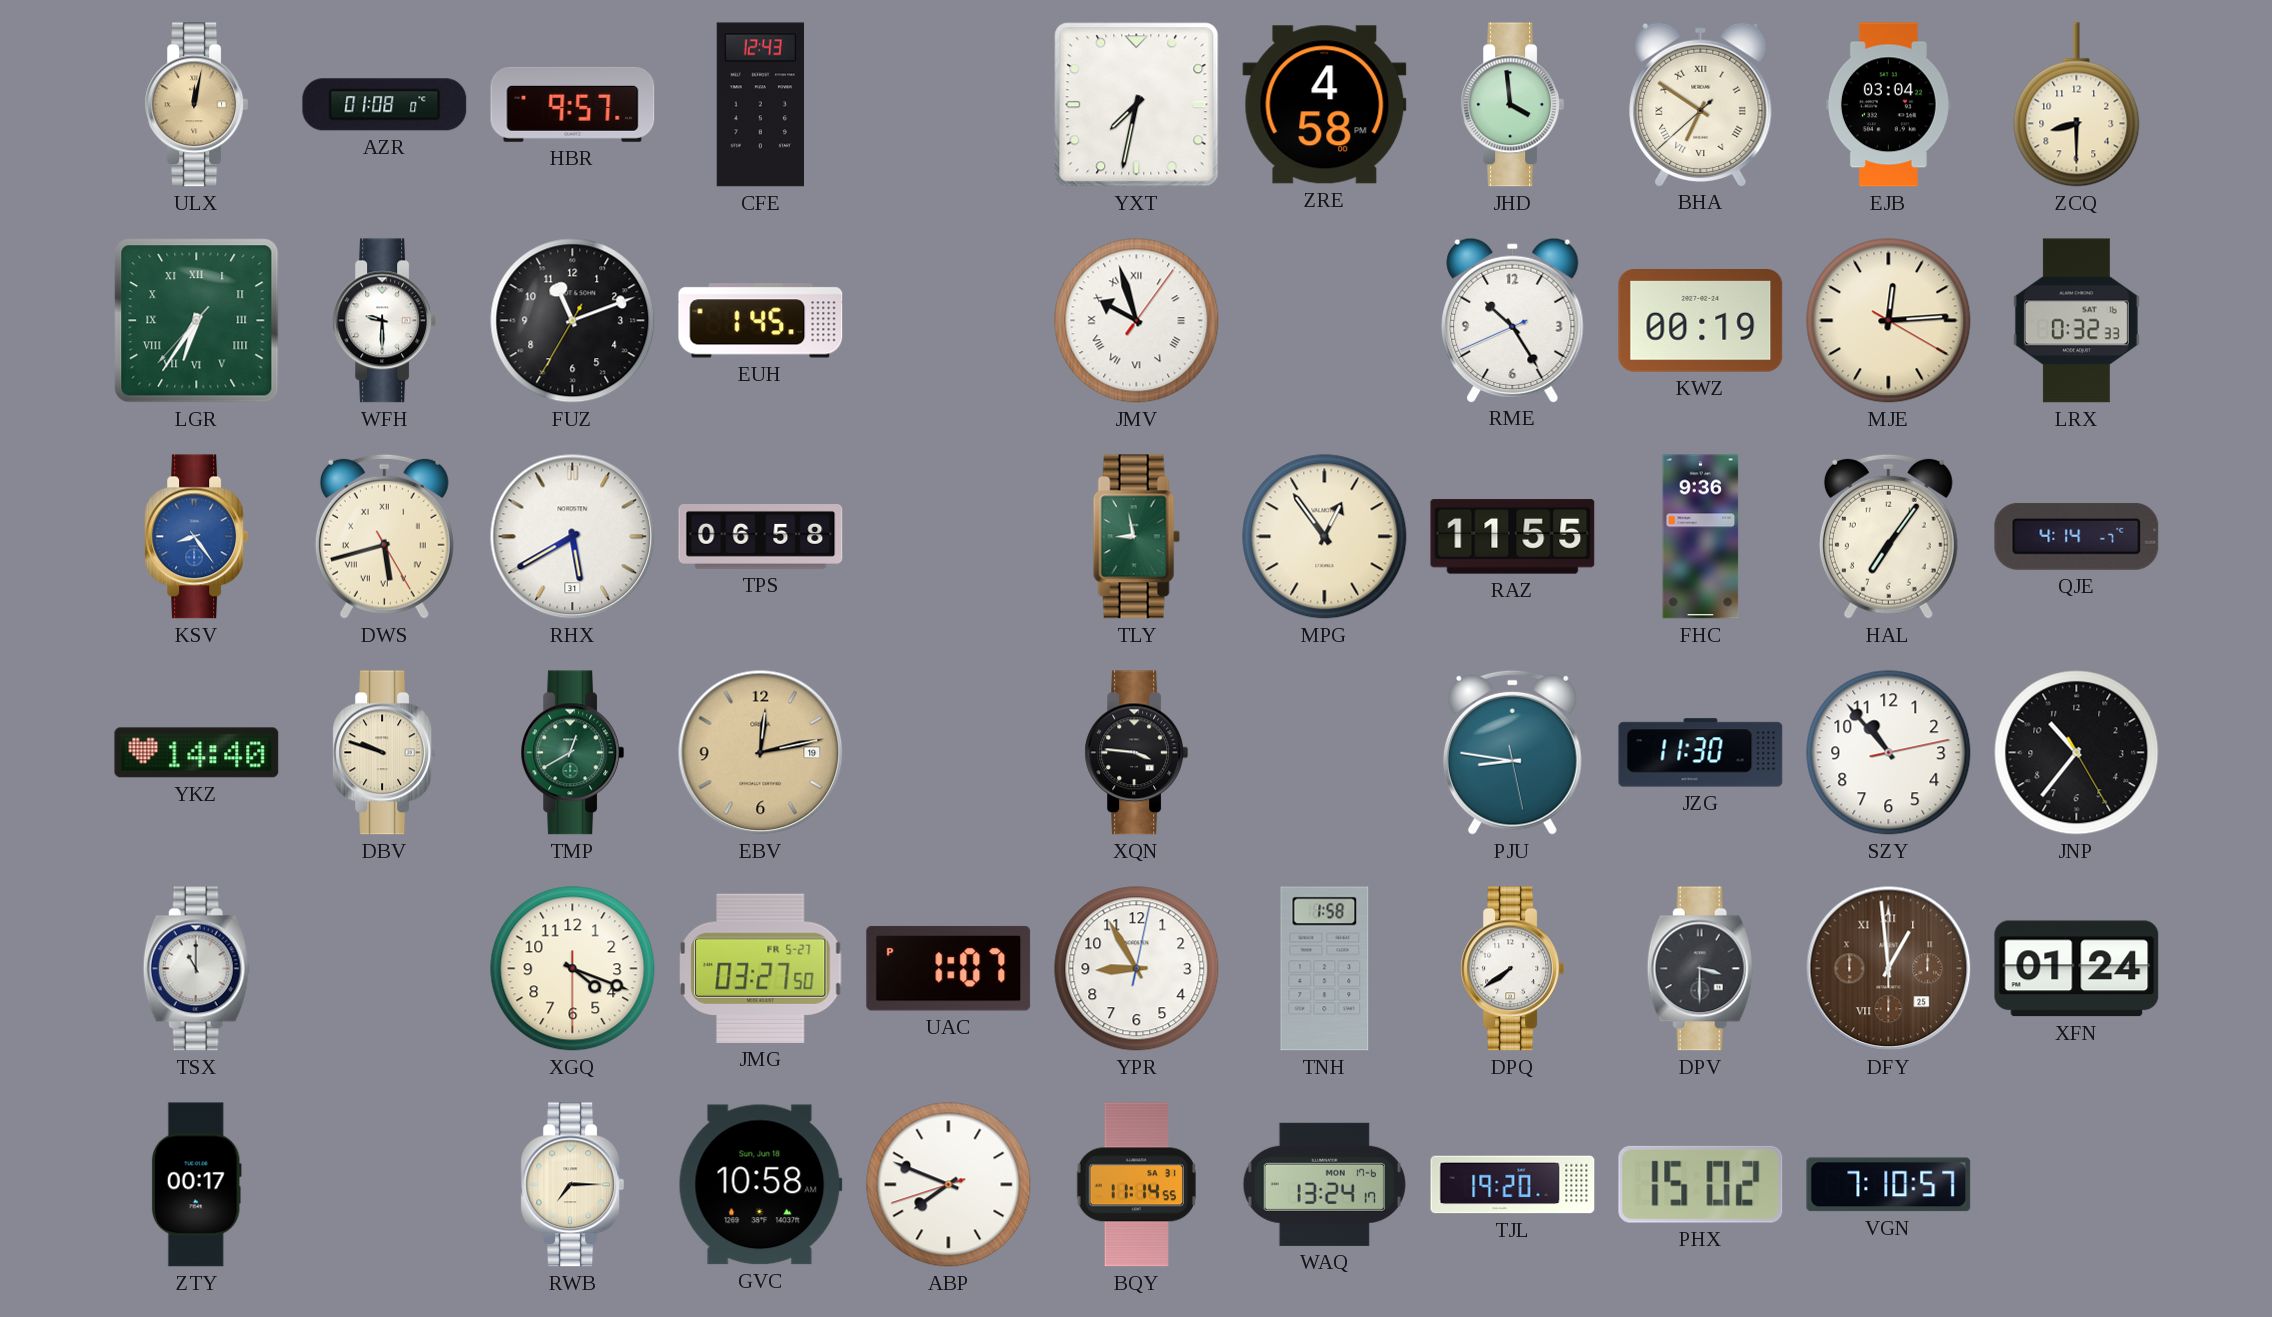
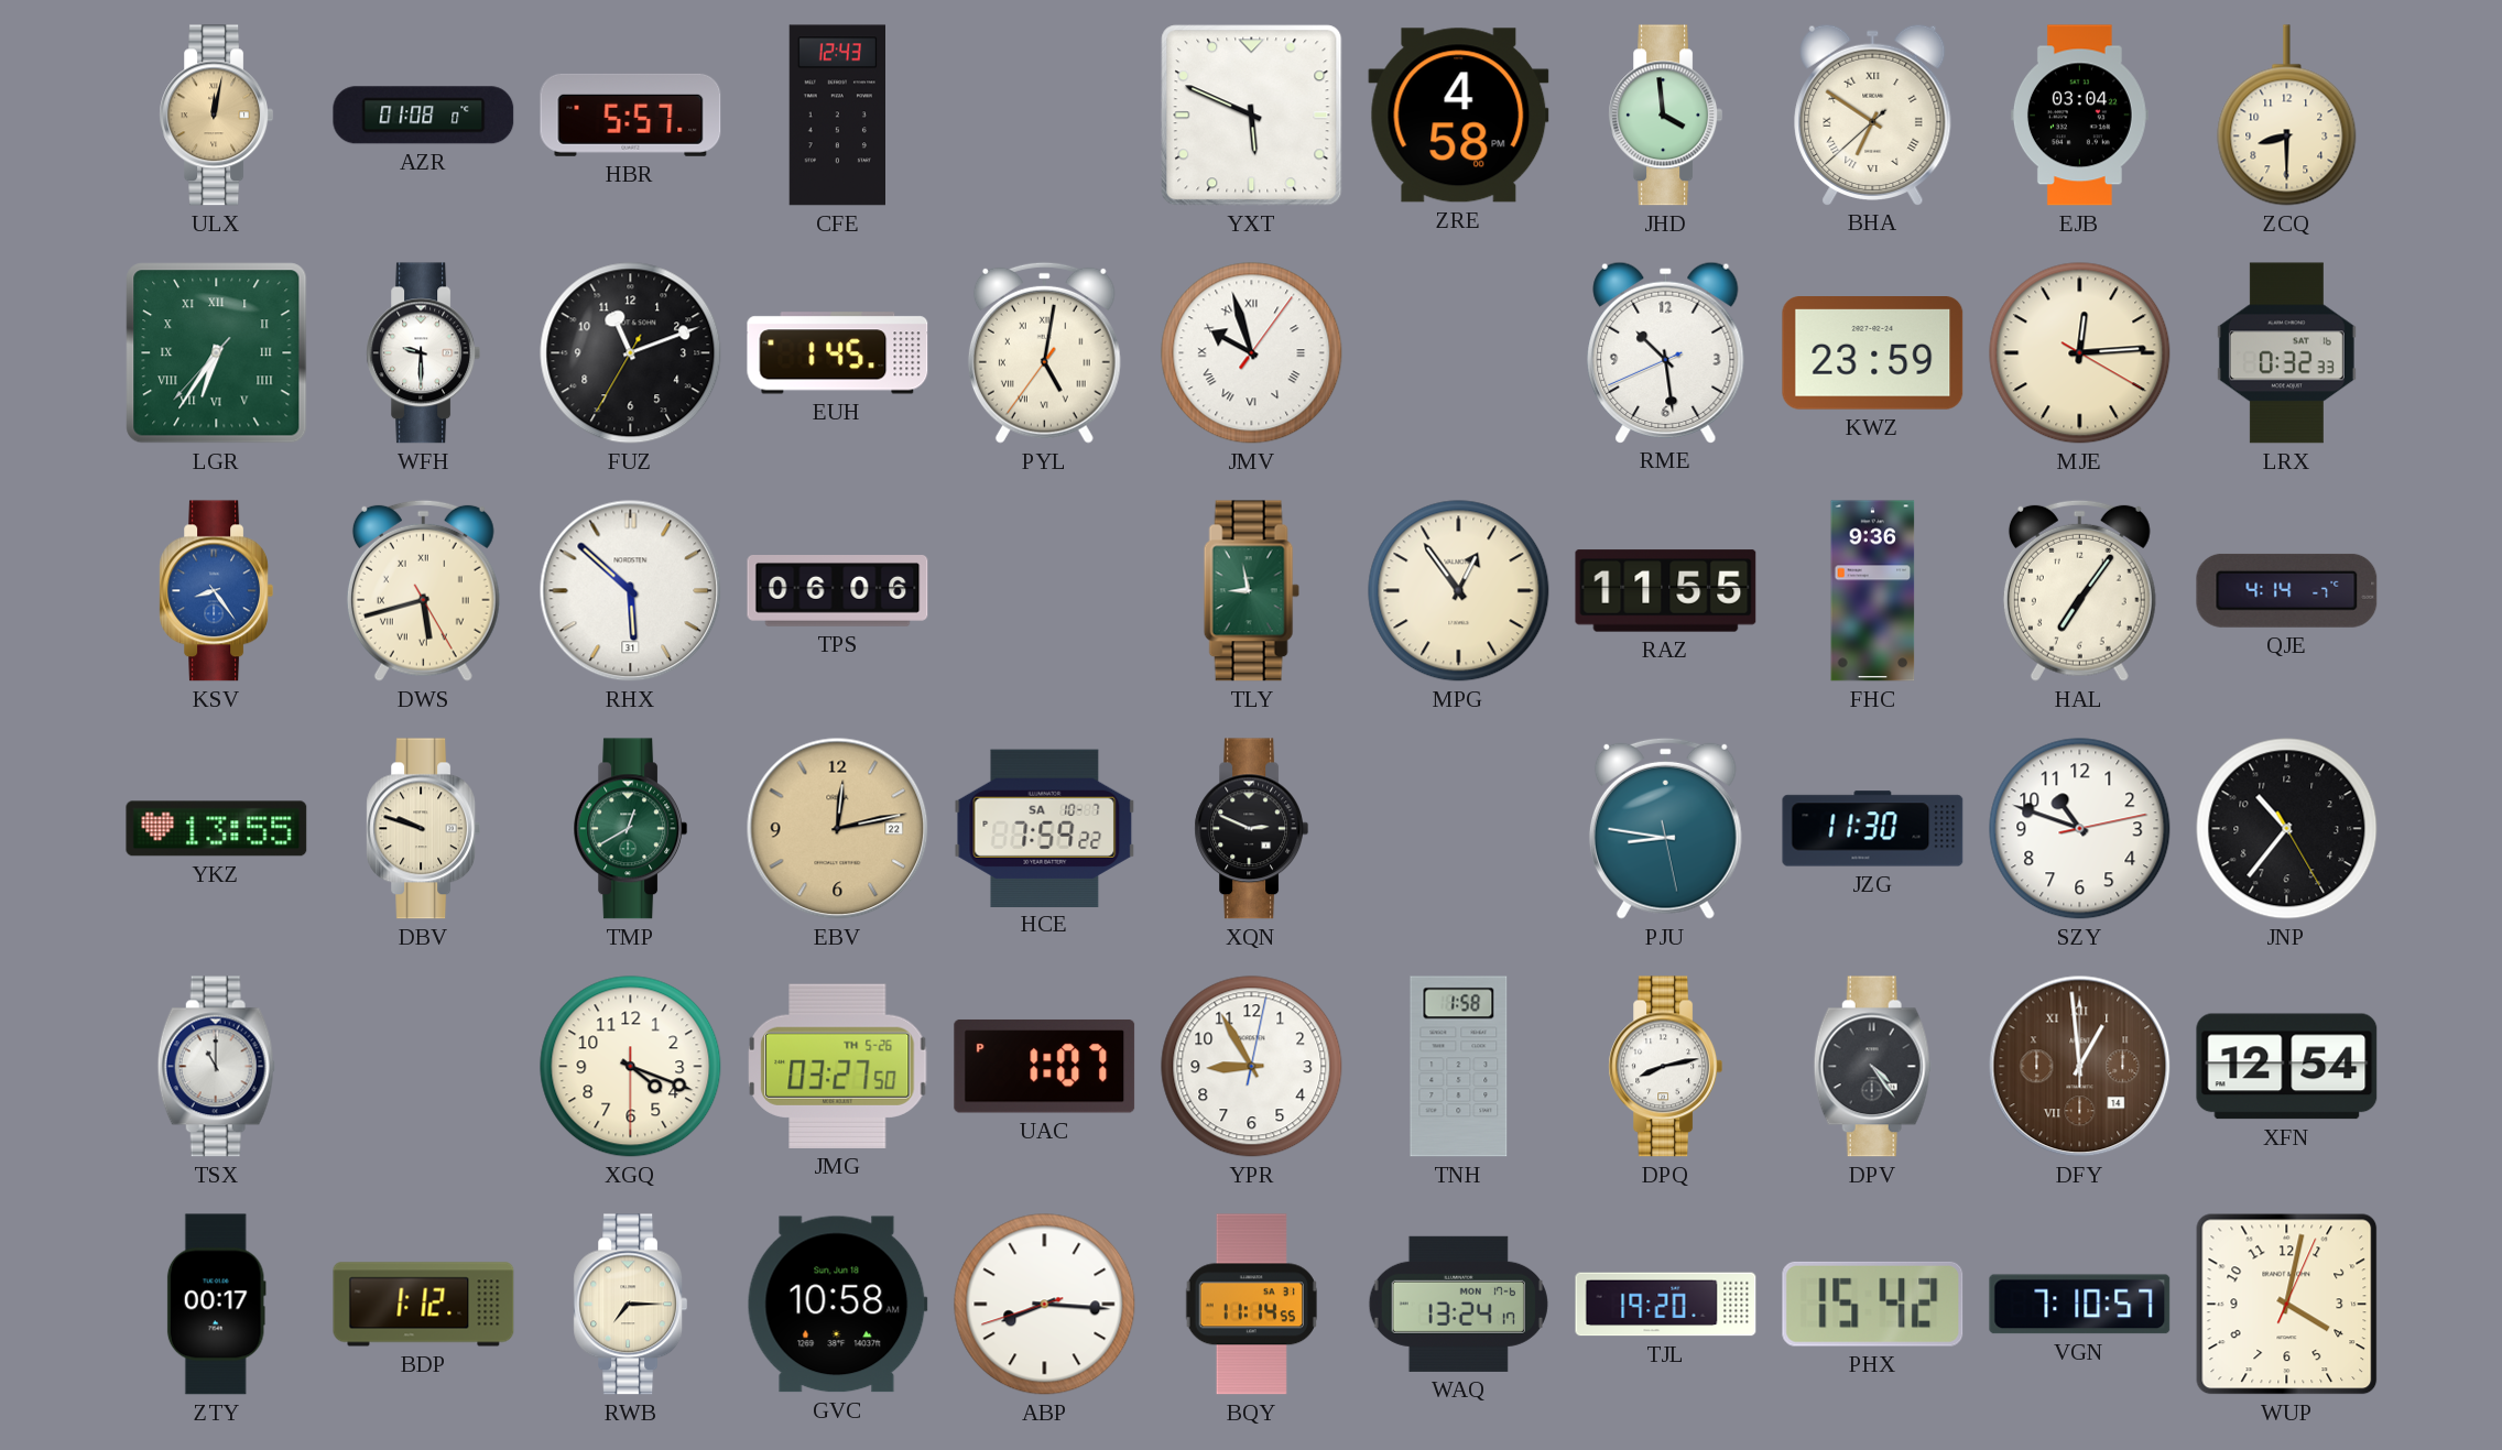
HBR: 9:57 -> 5:57
YXT: 7:32 -> 5:49
PYL: none -> 5:01
RME: 10:24 -> 10:28
KWZ: 00:19 -> 23:59
RHX: 5:40 -> 5:52
TPS: 06:58 -> 06:06
YKZ: 14:40 -> 13:55
EBV date: 19 -> 22
HCE: none -> 7:59
XQN: 3:46 -> 2:49
SZY: 10:53 -> 10:48
JMG date: FR 5-27 -> TH 5-26
DPQ: 7:39 -> 8:13
DPV: 3:30 -> 4:24
DFY date: 25 -> 14
XFN: 01:24 -> 12:54
BDP: none -> 1:12
ABP: 7:48 -> 8:15
PHX: 15:02 -> 15:42
WUP: none -> 4:02
